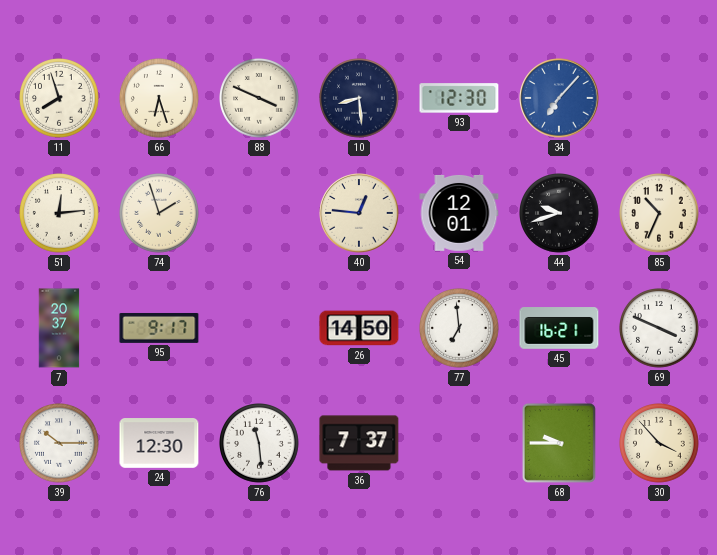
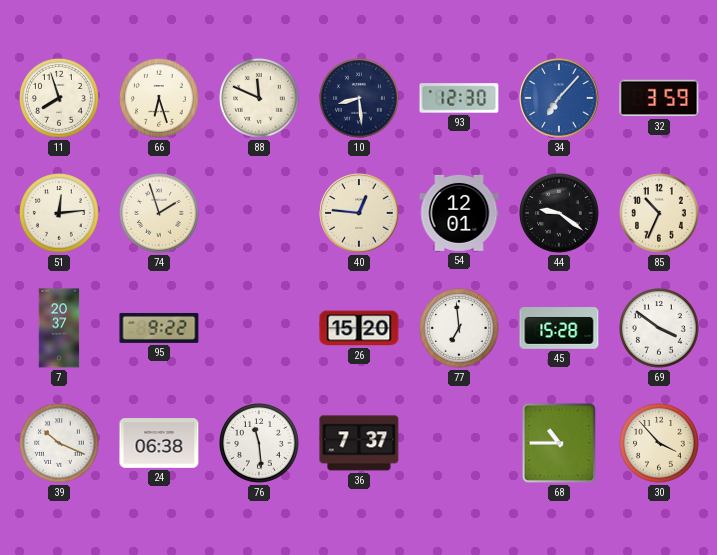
88: 3:49 -> 11:49
32: none -> 3:59
44: 9:42 -> 9:21
95: 9:17 -> 9:22
26: 14:50 -> 15:20
45: 16:21 -> 15:28
69: 3:49 -> 3:51
39: 10:15 -> 10:19
24: 12:30 -> 06:38
68: 9:45 -> 10:45
